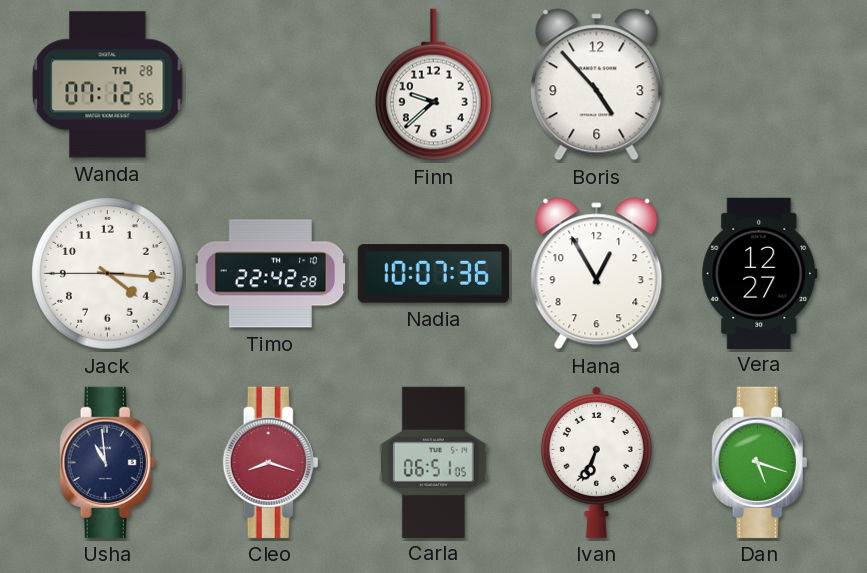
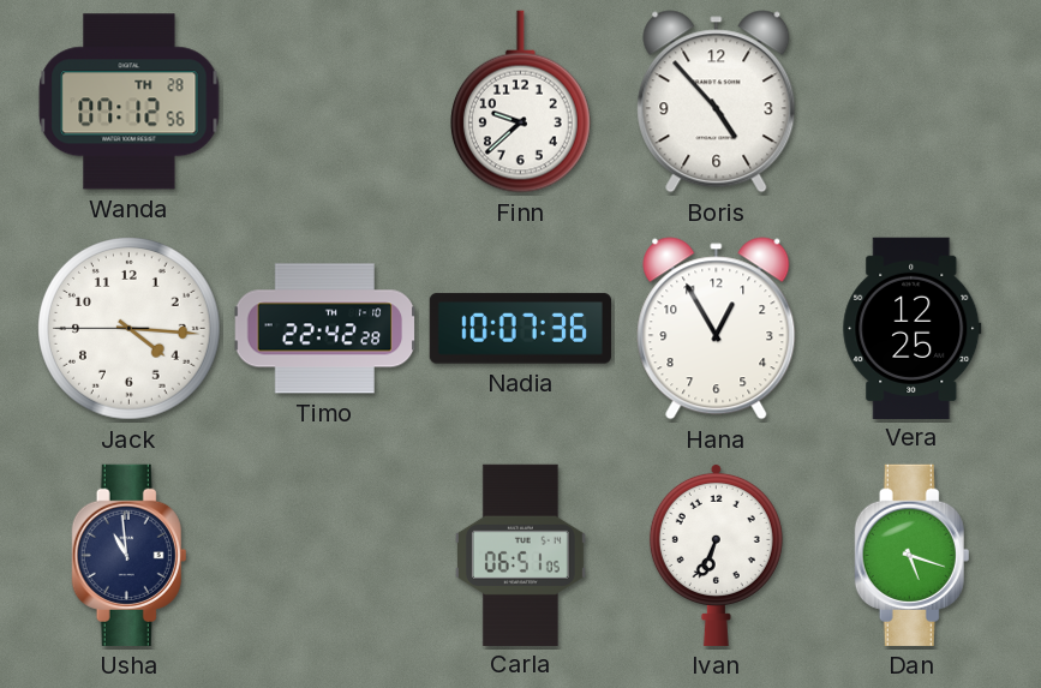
Vera: 12:27 -> 12:25
Cleo: 8:18 -> none
